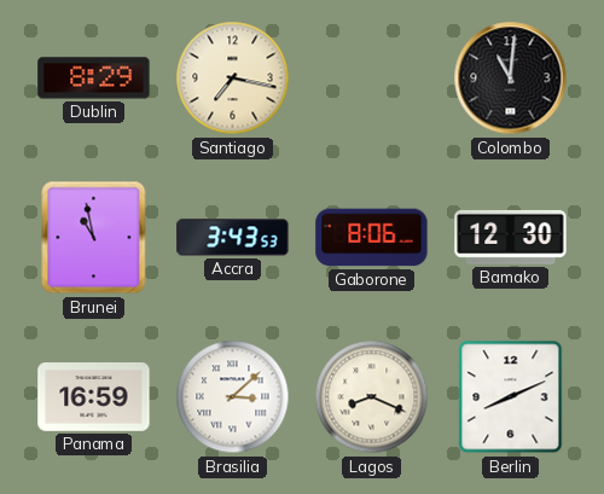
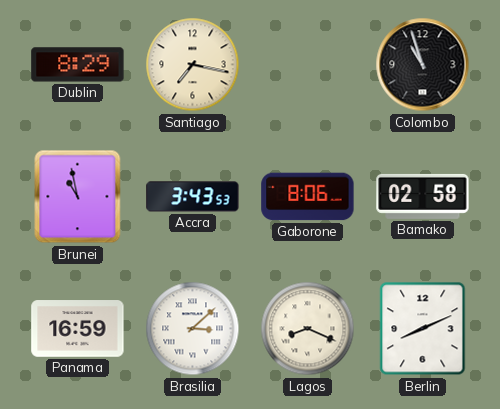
Colombo: 11:01 -> 10:57
Bamako: 12:30 -> 02:58
